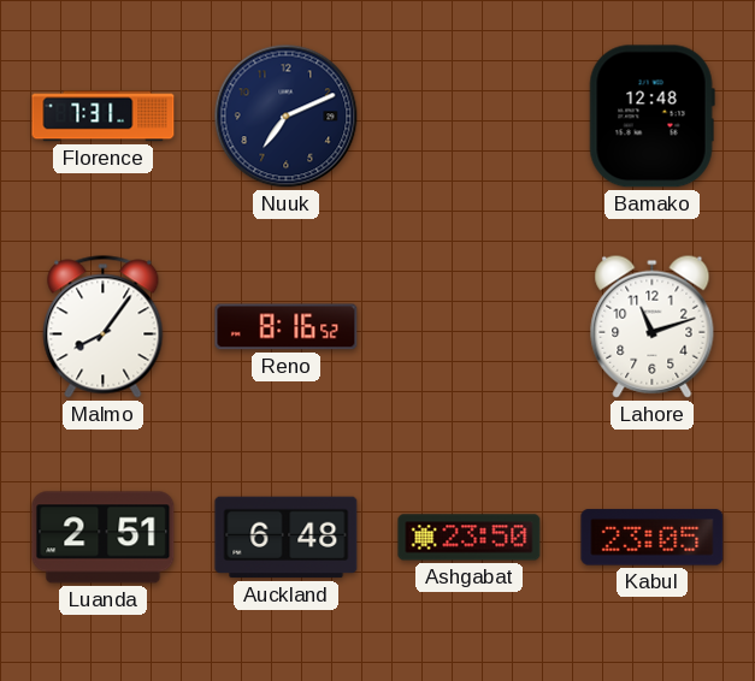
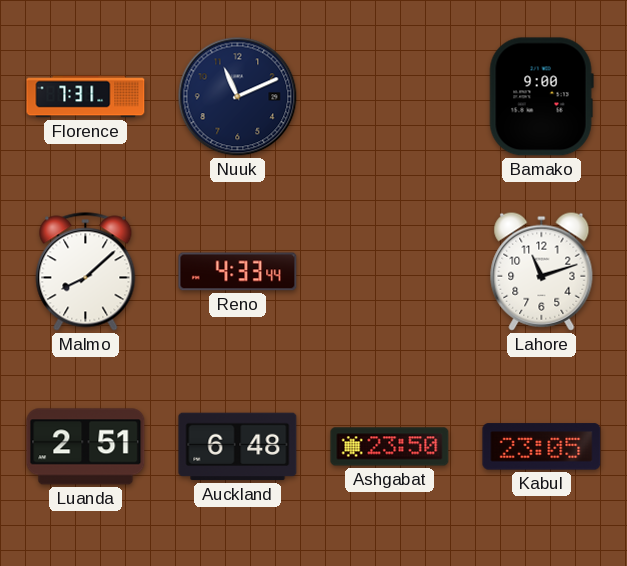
Nuuk: 7:11 -> 11:11
Bamako: 12:48 -> 9:00
Malmo: 8:06 -> 8:08
Reno: 8:16 -> 4:33
